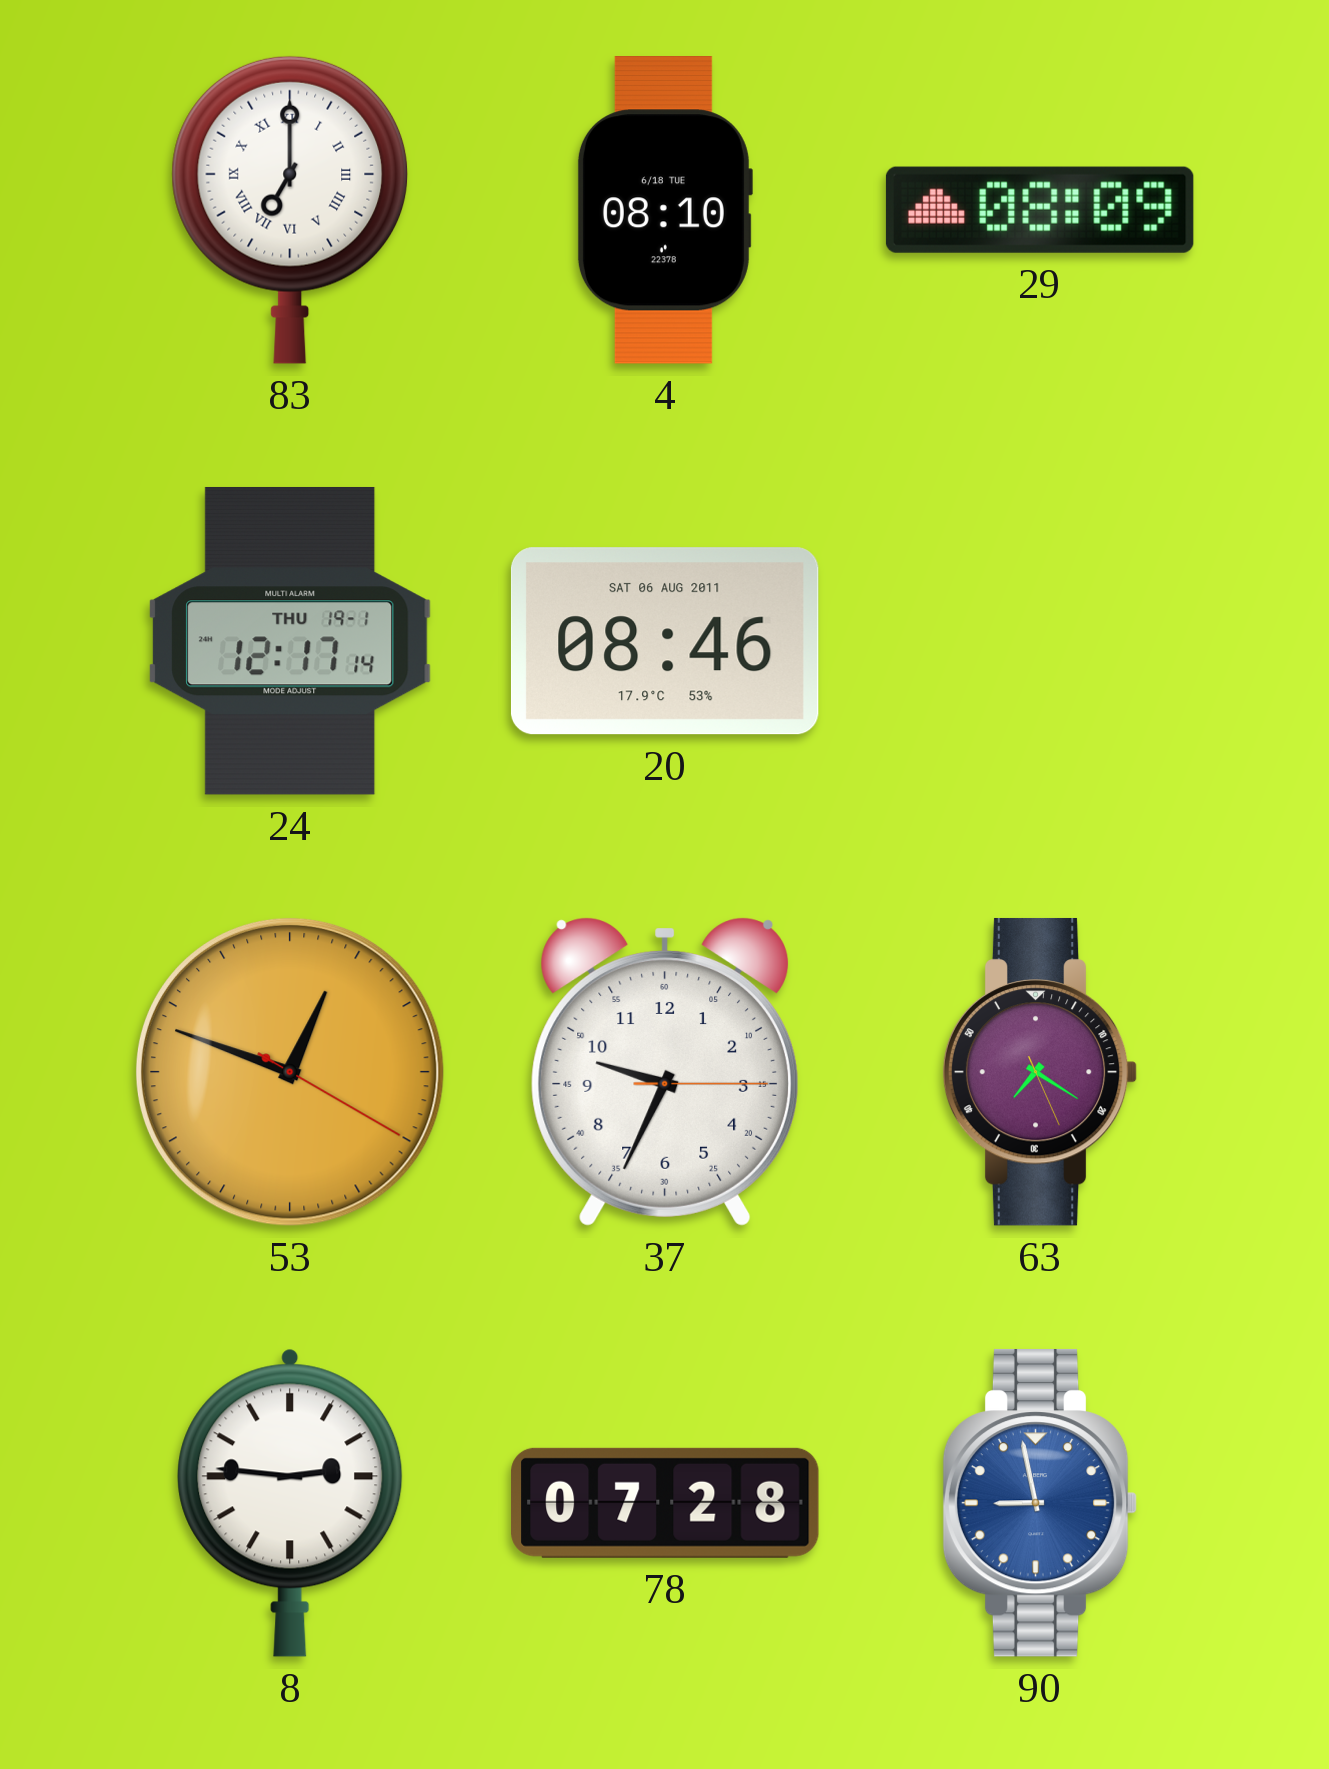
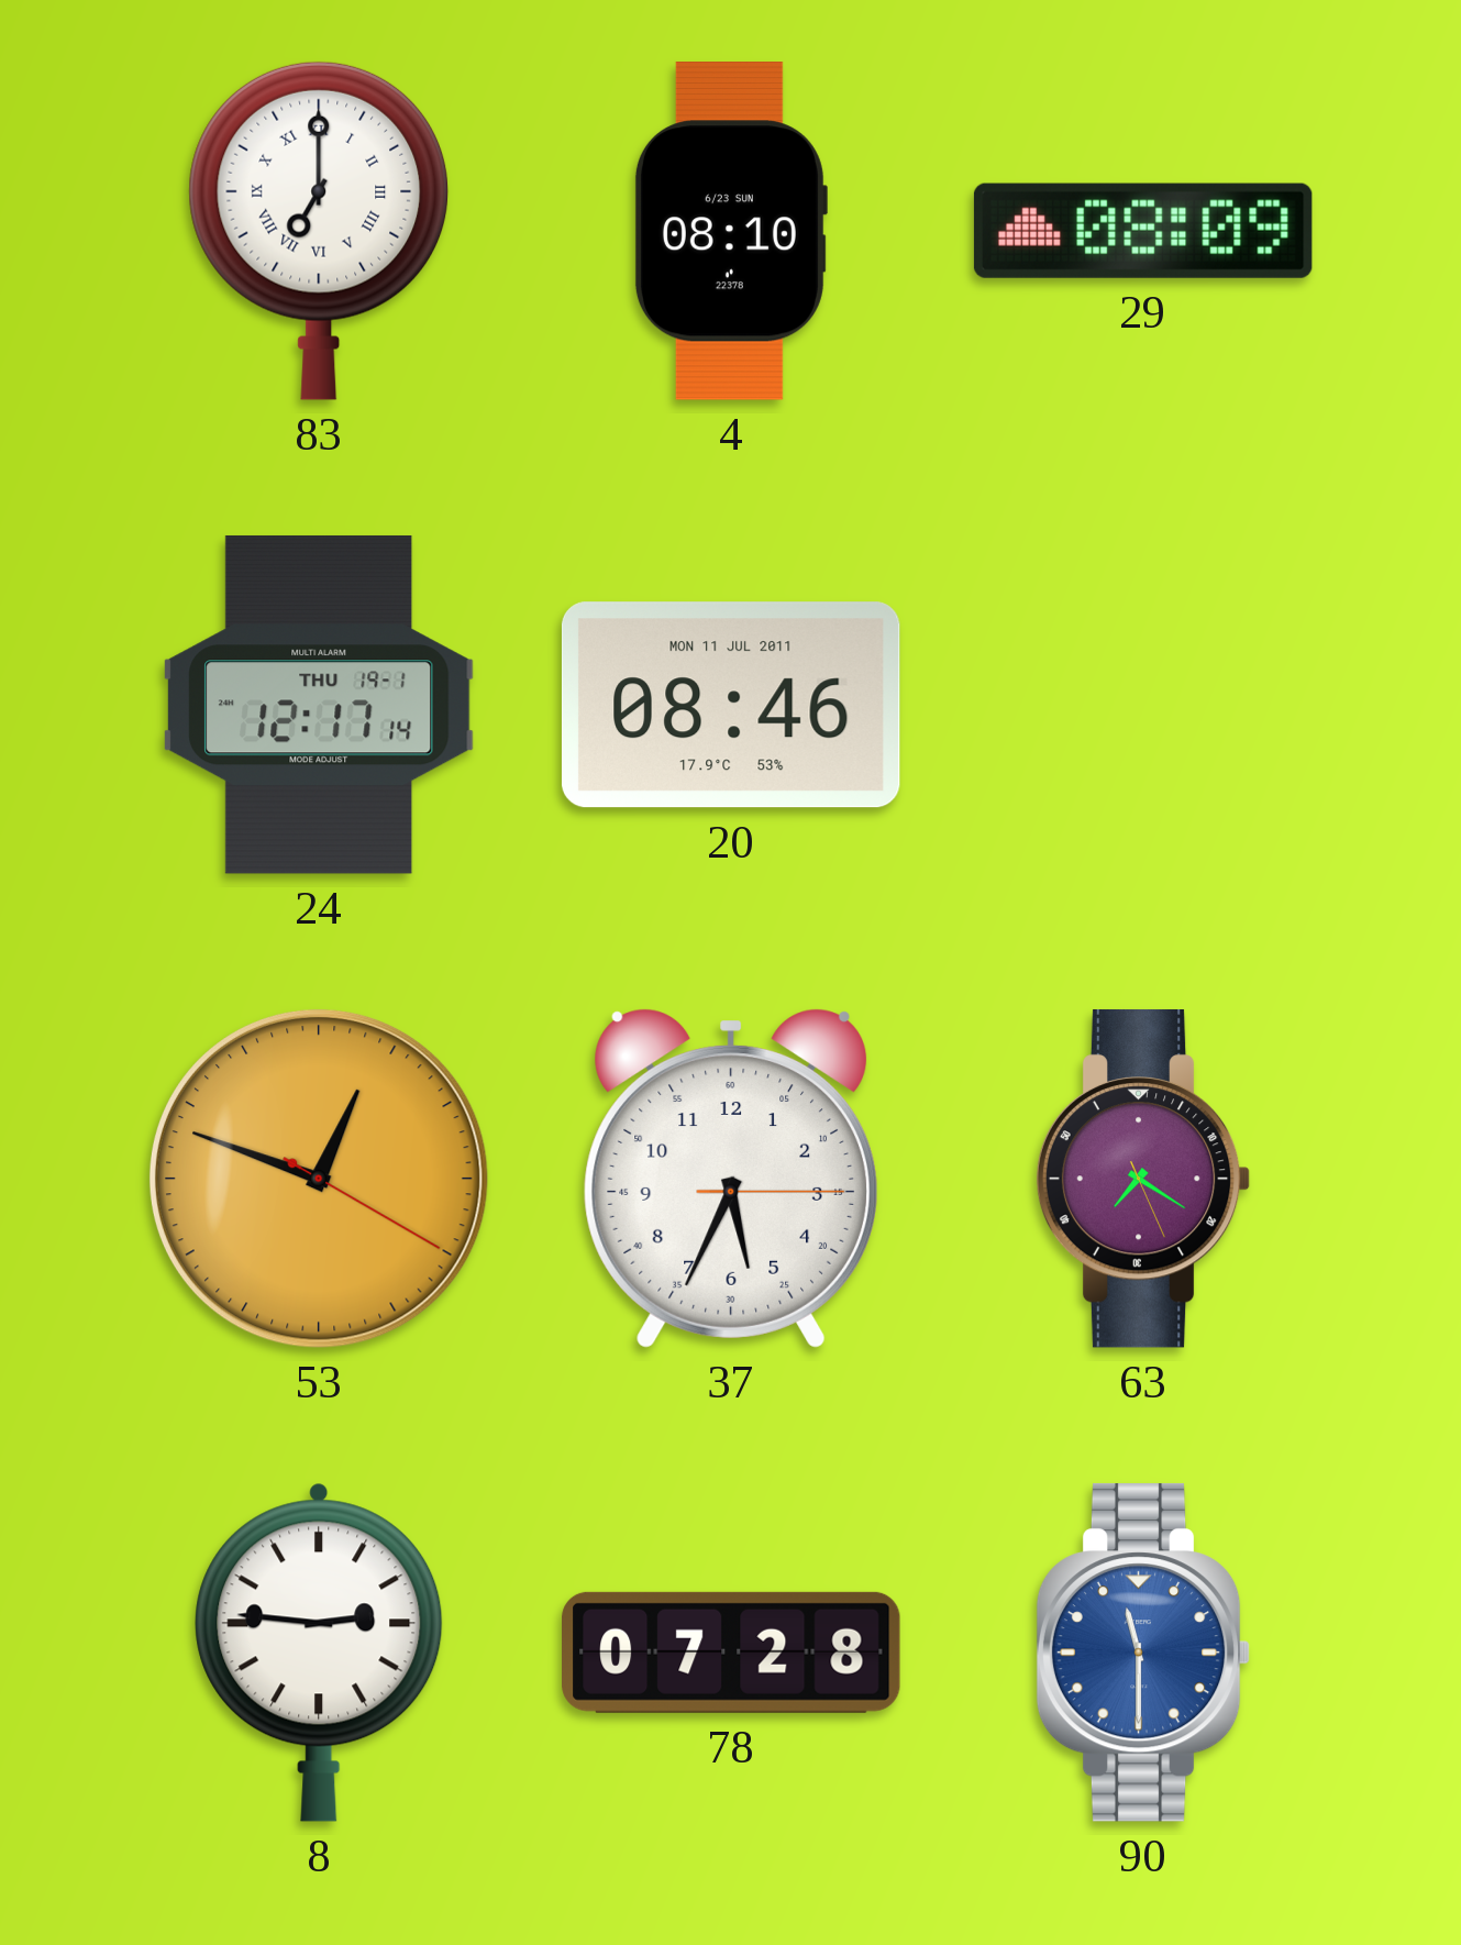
4 date: 6/18 TUE -> 6/23 SUN
20 date: SAT 06 AUG 2011 -> MON 11 JUL 2011
37: 9:34 -> 5:34
90: 8:58 -> 11:30
